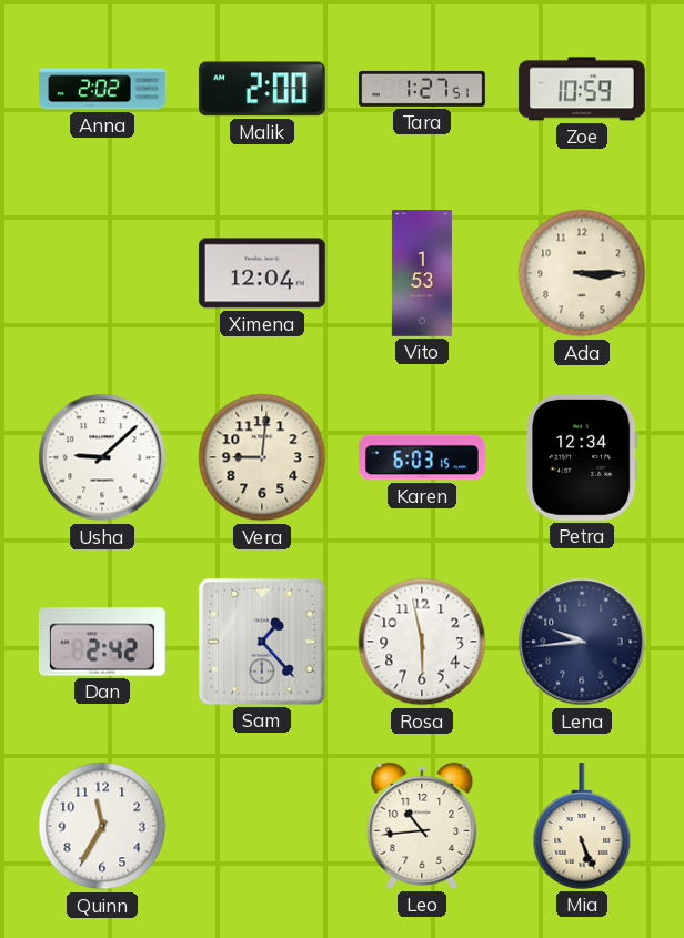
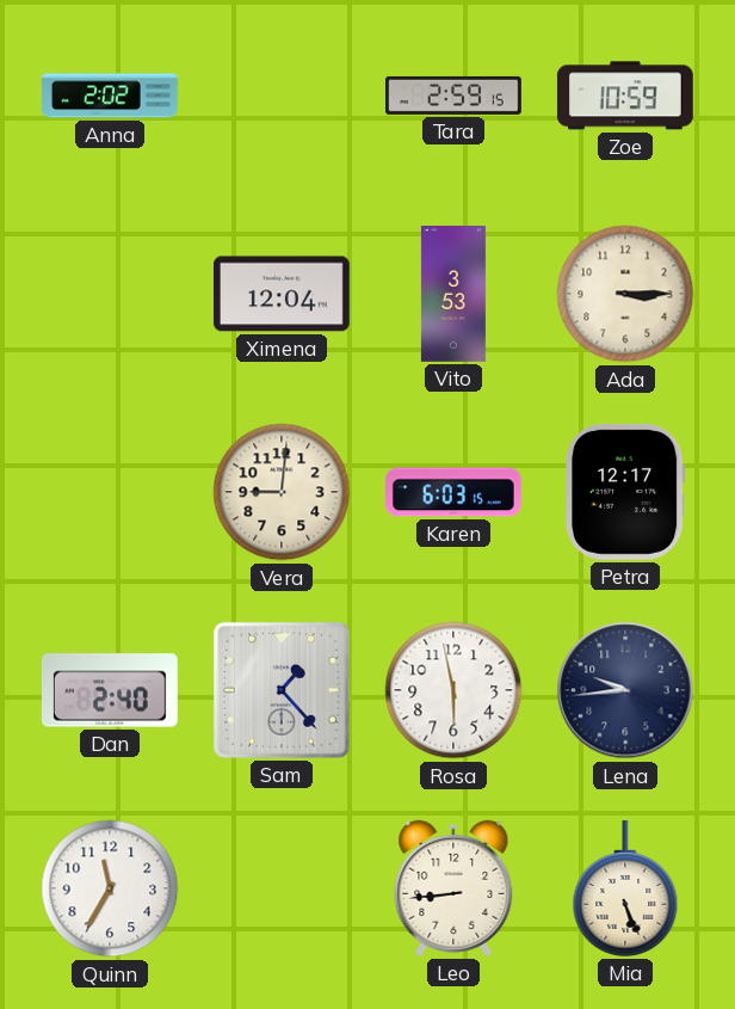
Malik: 2:00 -> none
Tara: 1:27 -> 2:59
Vito: 1:53 -> 3:53
Usha: 9:08 -> none
Petra: 12:34 -> 12:17
Dan: 2:42 -> 2:40
Leo: 10:44 -> 8:44
